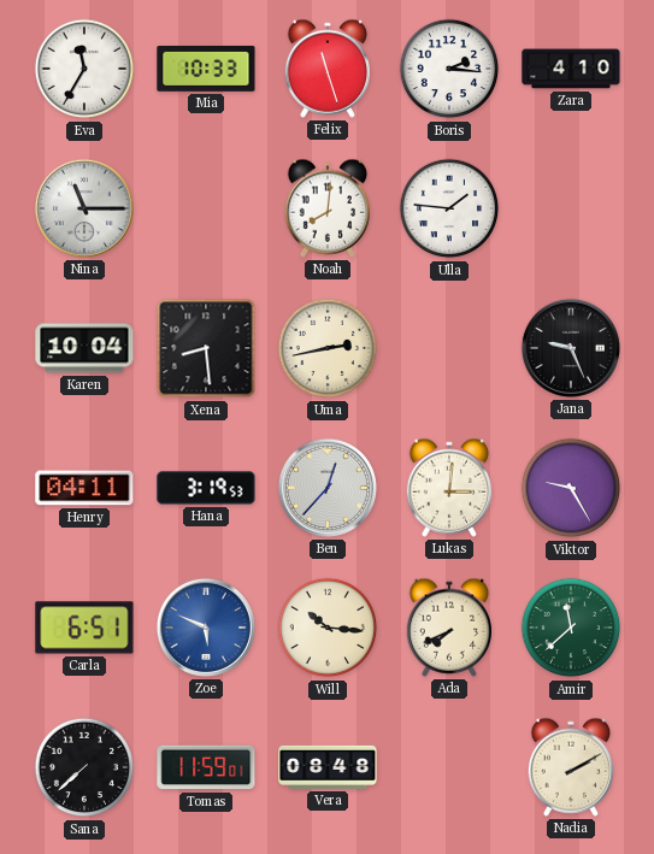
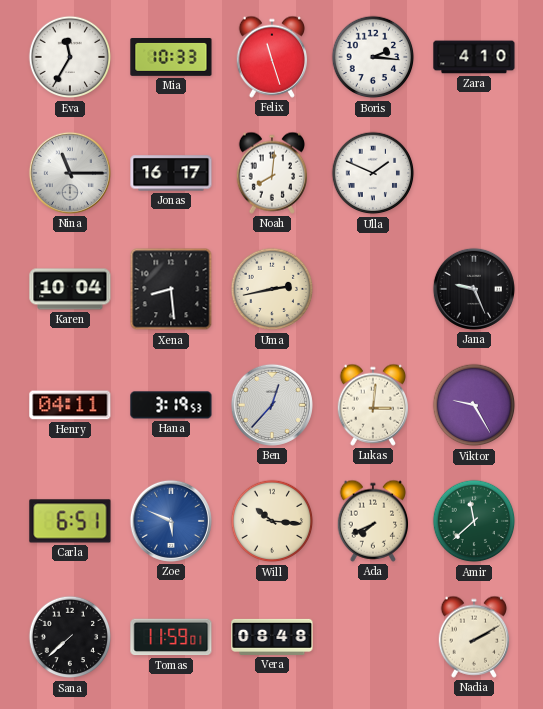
Jonas: none -> 16:17
Ulla: 1:46 -> 1:49
